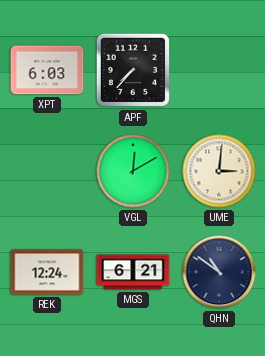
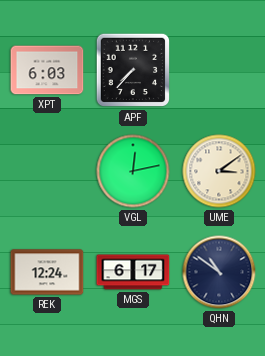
VGL: 12:10 -> 12:13
UME: 3:01 -> 3:09
MGS: 6:21 -> 6:17
